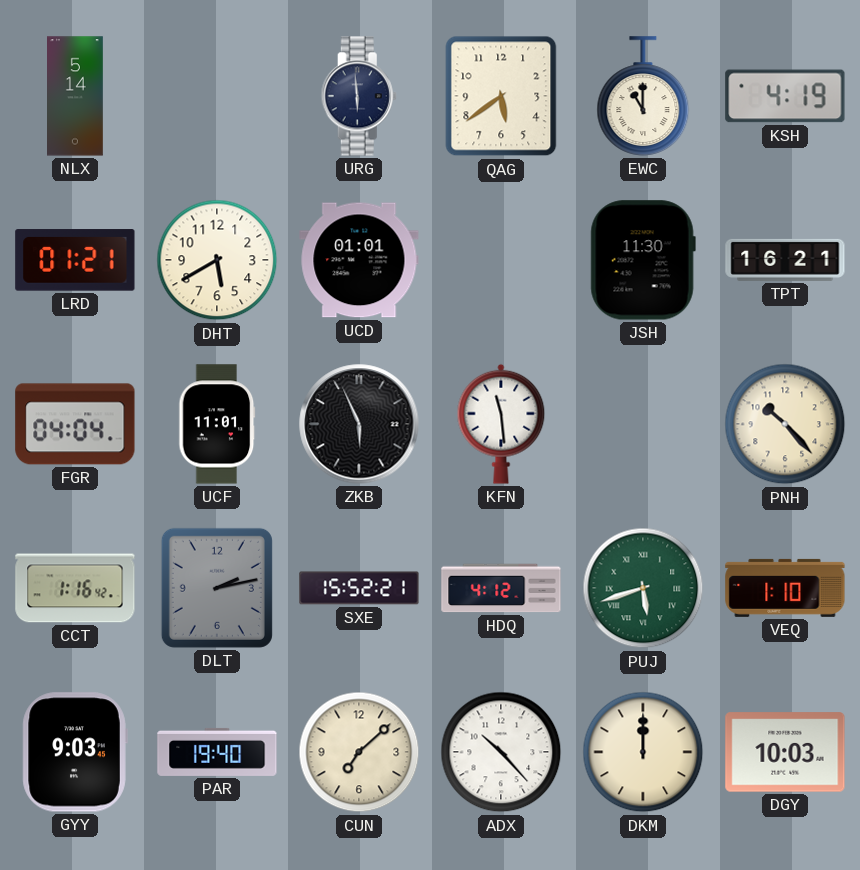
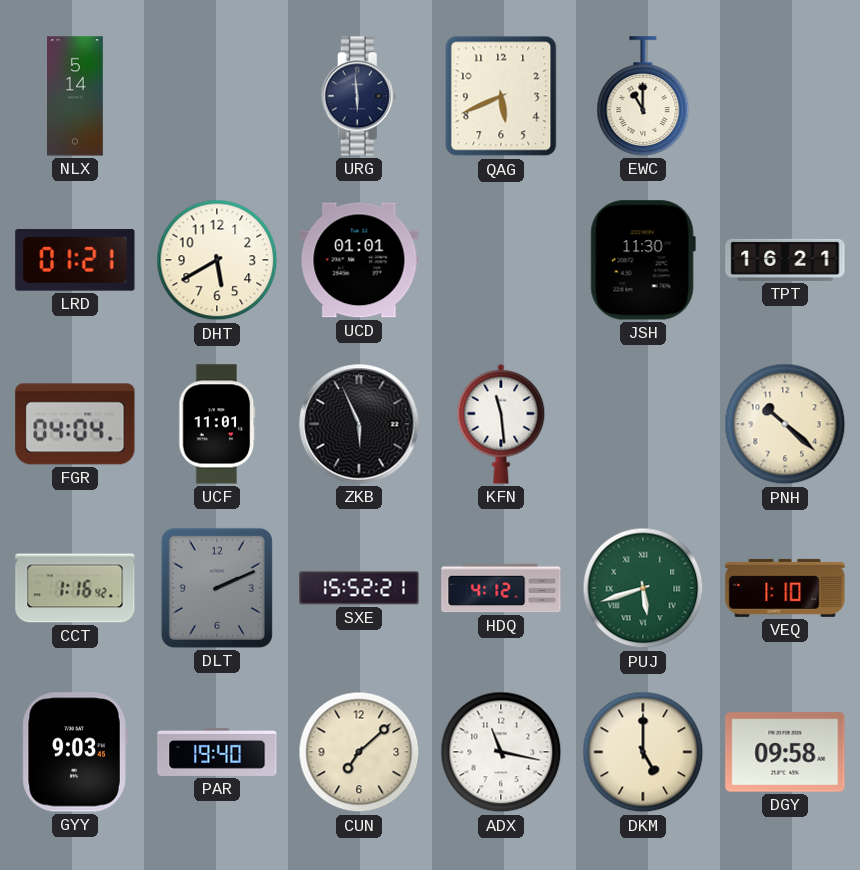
QAG: 5:39 -> 5:41
KSH: 4:19 -> none
PNH: 10:23 -> 10:22
DLT: 2:13 -> 2:11
ADX: 10:23 -> 11:17
DKM: 12:00 -> 5:00
DGY: 10:03 -> 09:58
